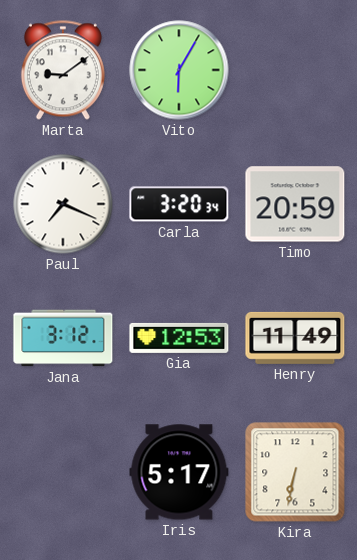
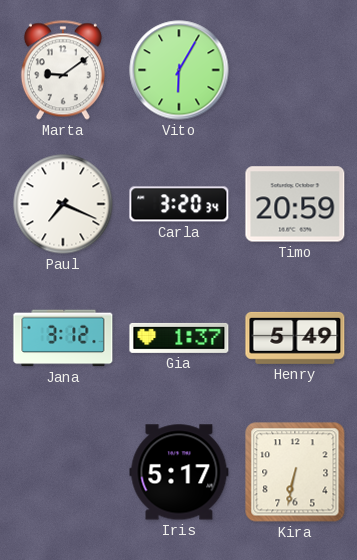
Gia: 12:53 -> 1:37
Henry: 11:49 -> 5:49
